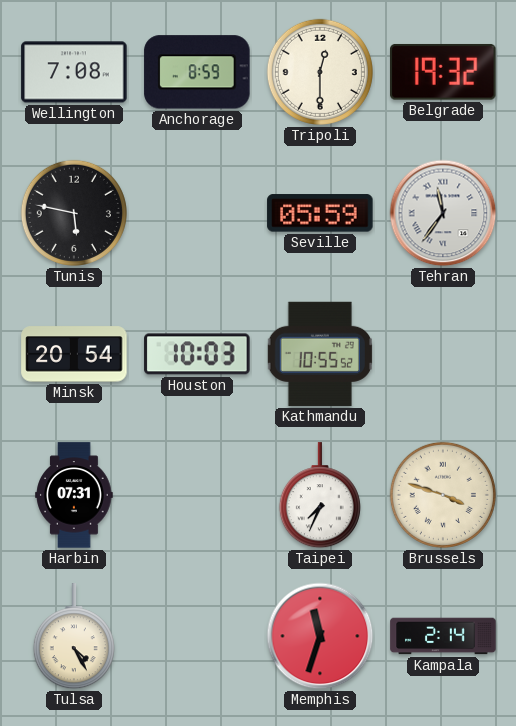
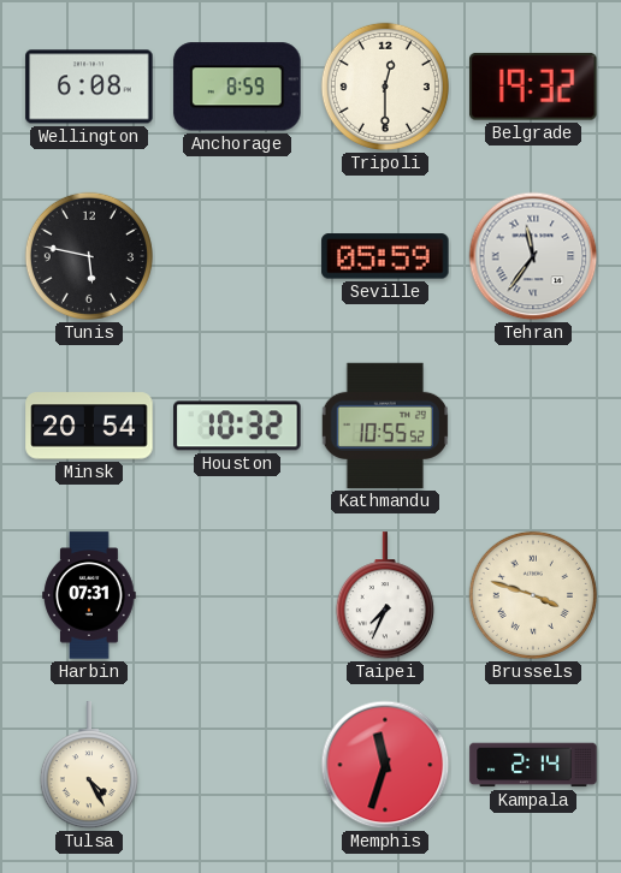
Wellington: 7:08 -> 6:08
Houston: 10:03 -> 10:32
